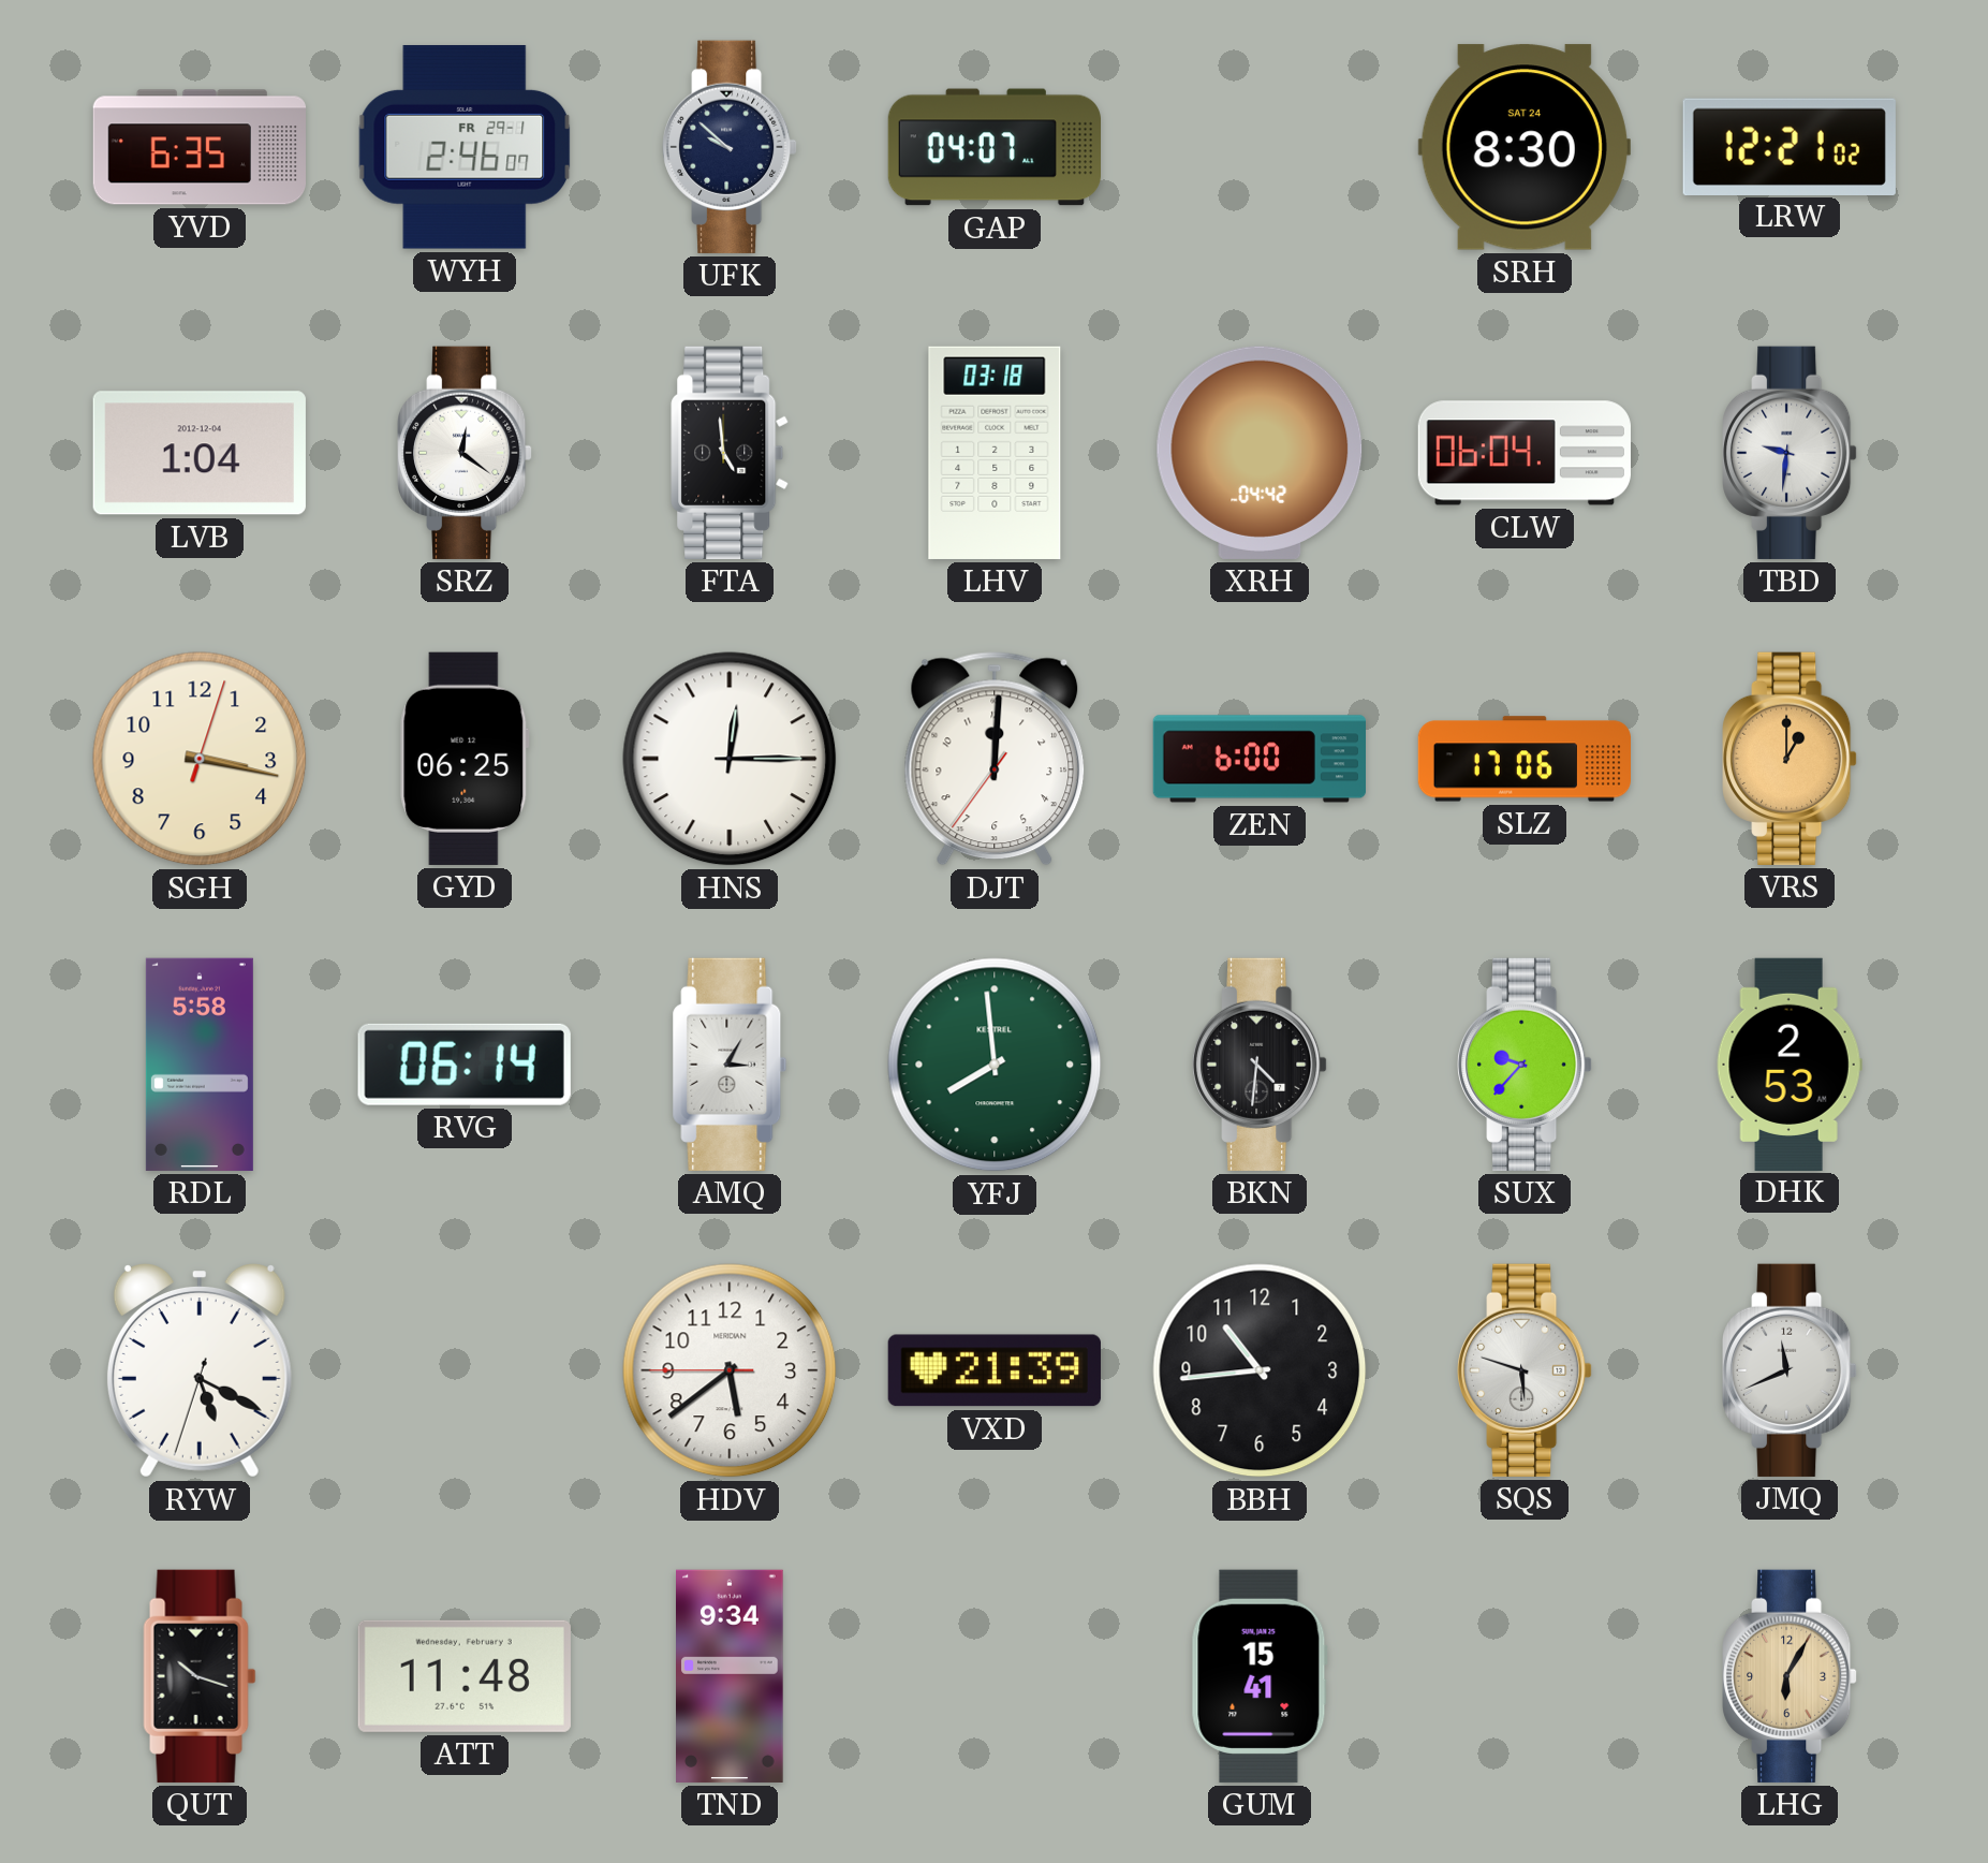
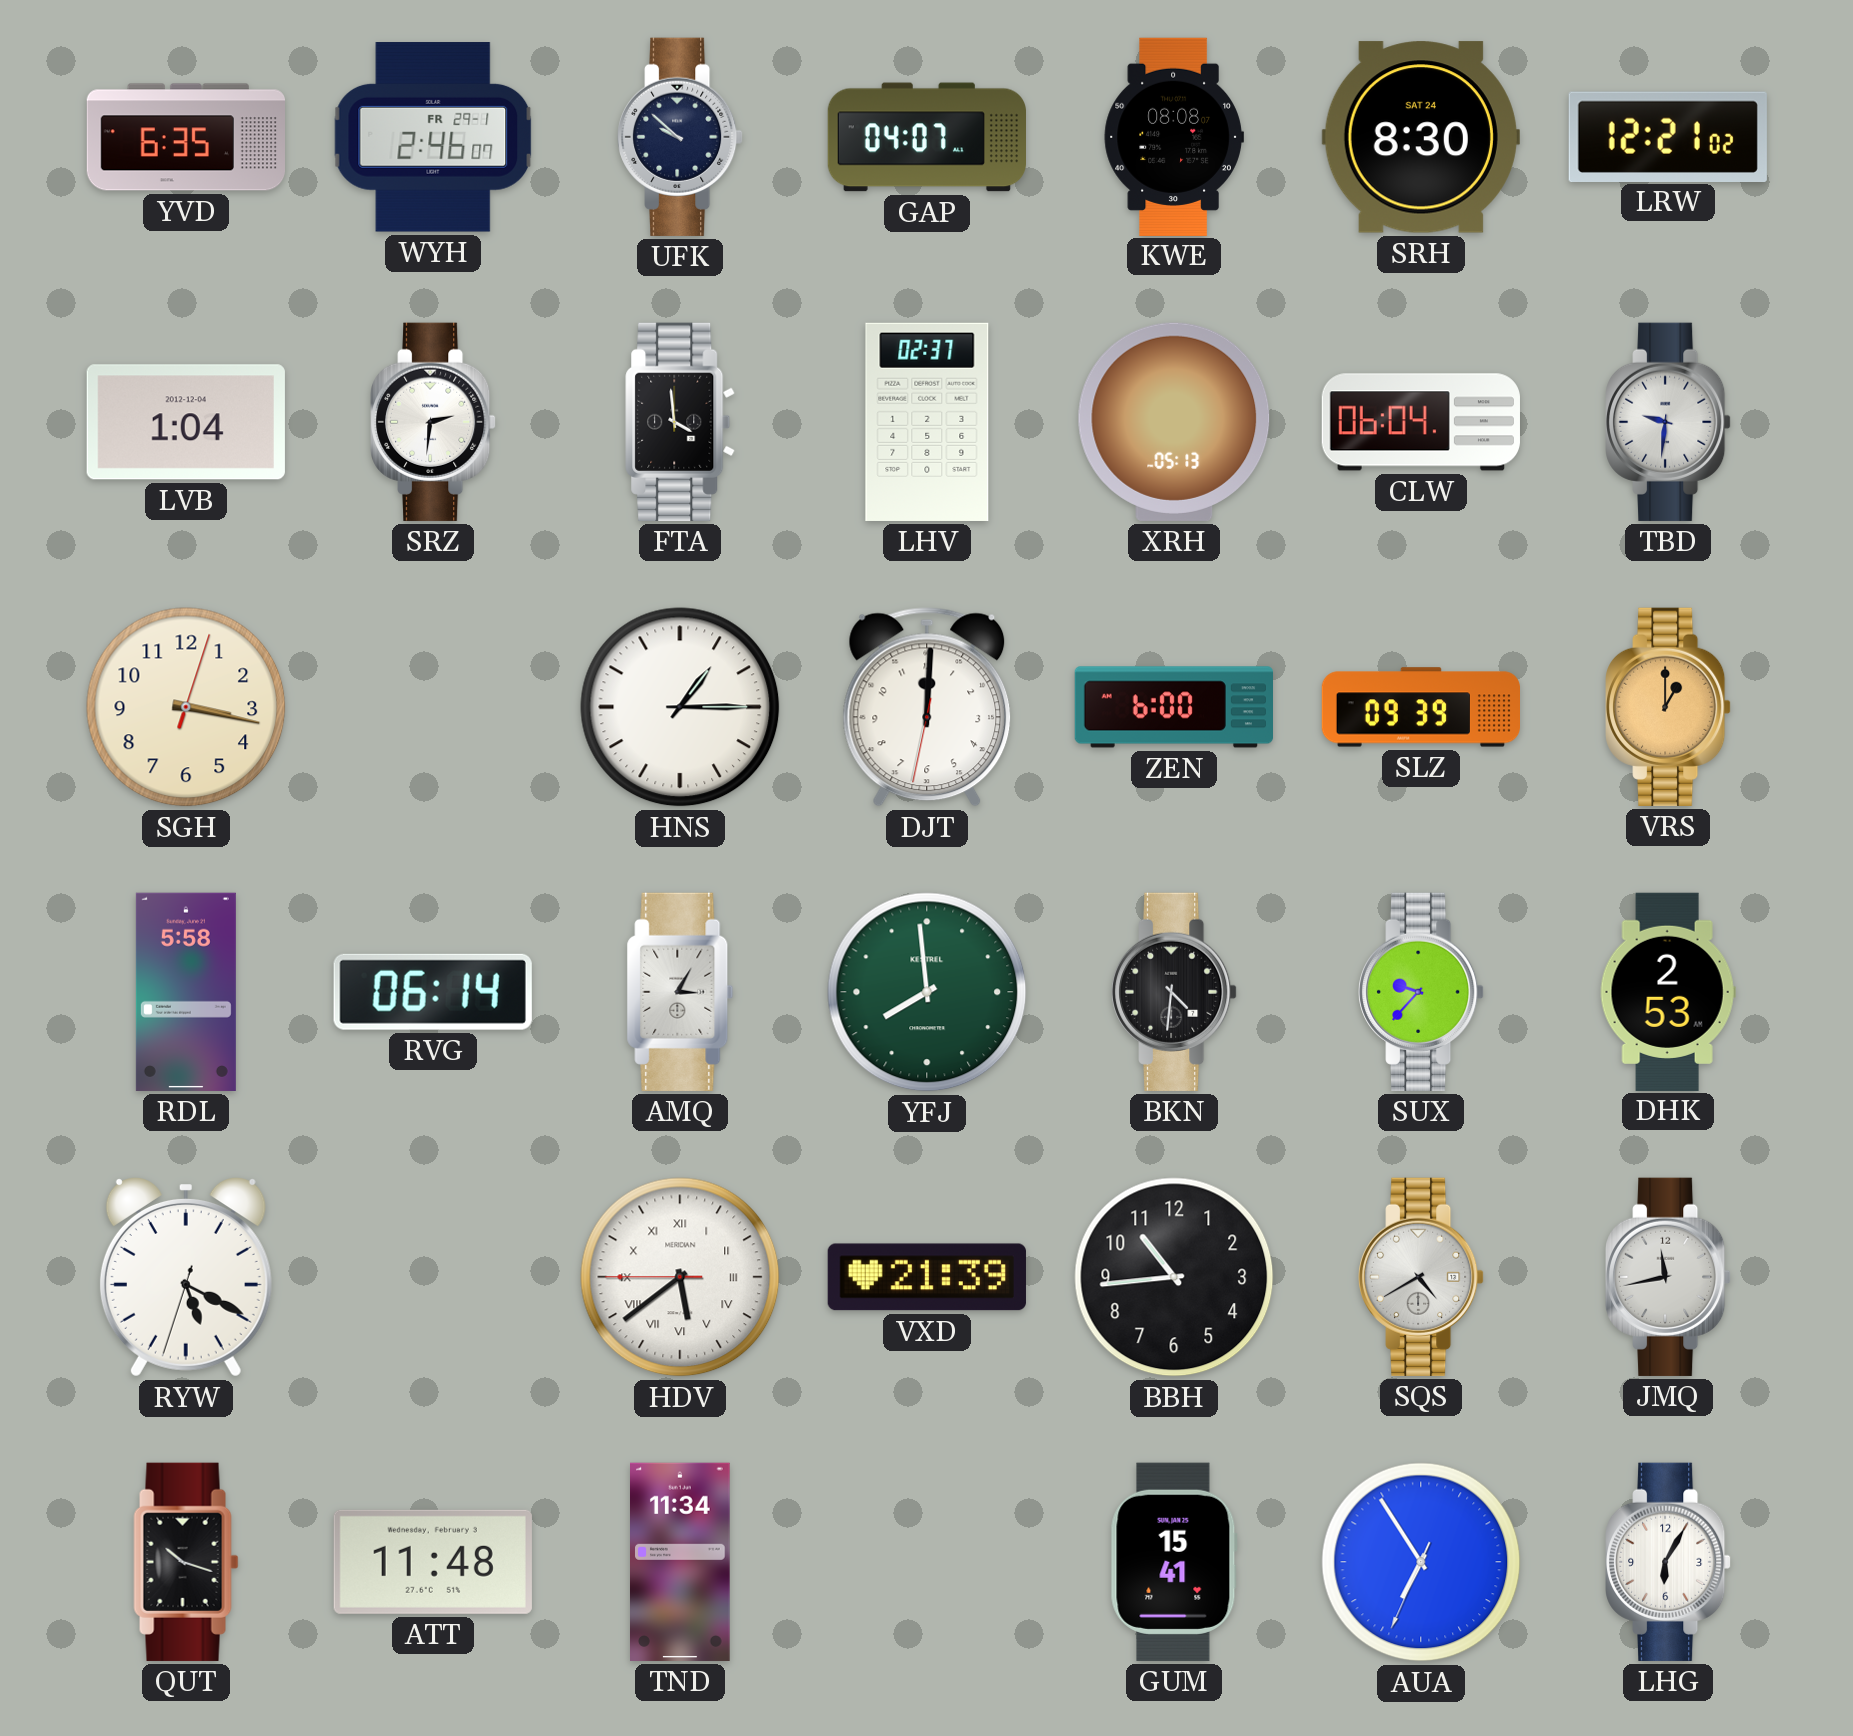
KWE: none -> 08:08
SRZ: 12:21 -> 2:31
FTA: 4:59 -> 3:59
LHV: 03:18 -> 02:37
XRH: 04:42 -> 05:13
GYD: 06:25 -> none
HNS: 12:15 -> 1:15
DJT: 12:00:36 -> 12:00:32
SLZ: 17:06 -> 09:39
HDV numerals: Arabic -> Roman
SQS: 5:48 -> 4:40
JMQ: 11:41 -> 11:43
TND: 9:34 -> 11:34
AUA: none -> 6:54
LHG dial: champagne -> white
